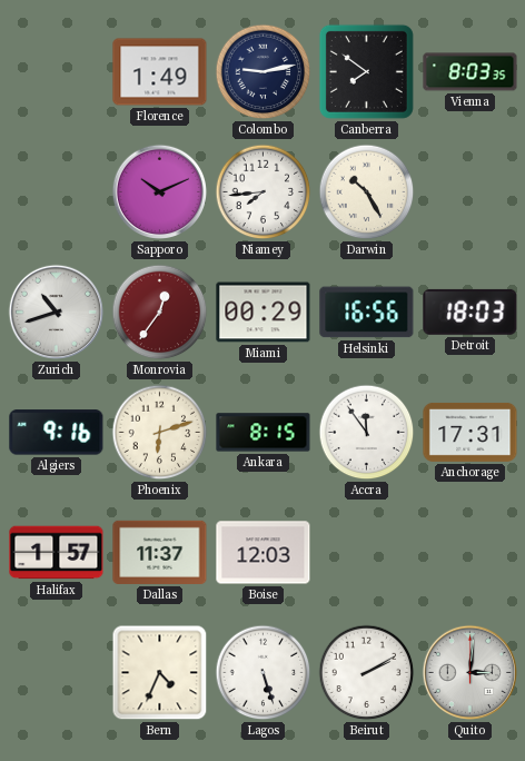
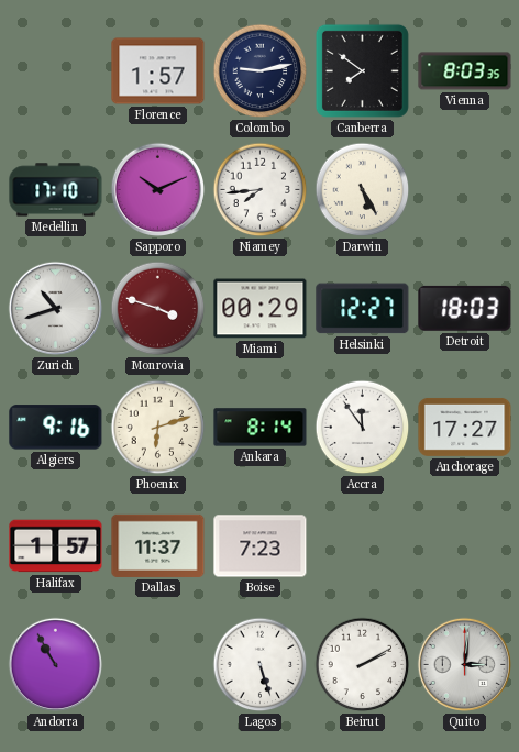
Florence: 1:49 -> 1:57
Medellin: none -> 17:10
Darwin: 10:25 -> 5:25
Monrovia: 12:36 -> 3:48
Helsinki: 16:56 -> 12:27
Ankara: 8:15 -> 8:14
Anchorage: 17:31 -> 17:27
Boise: 12:03 -> 7:23
Andorra: none -> 10:55
Bern: 4:34 -> none
